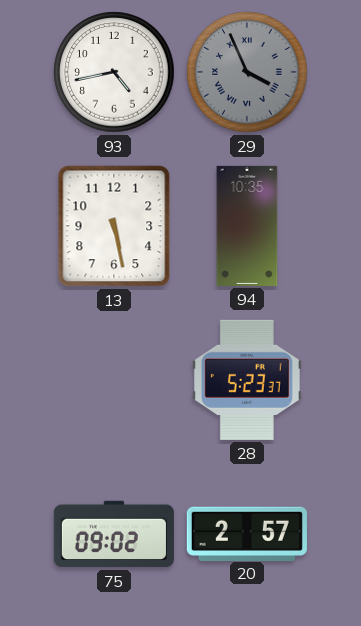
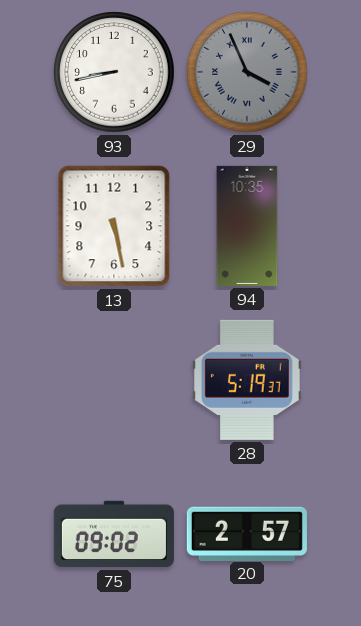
93: 4:43 -> 8:43
28: 5:23 -> 5:19
